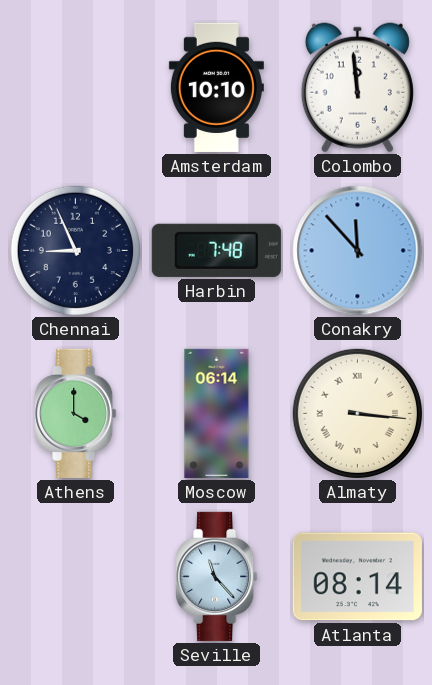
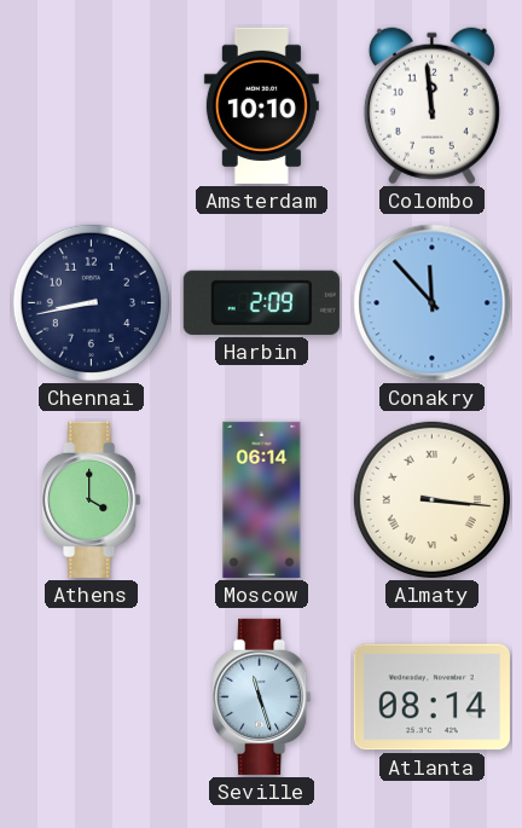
Chennai: 8:56 -> 8:43
Harbin: 7:48 -> 2:09
Seville: 11:23 -> 11:27
